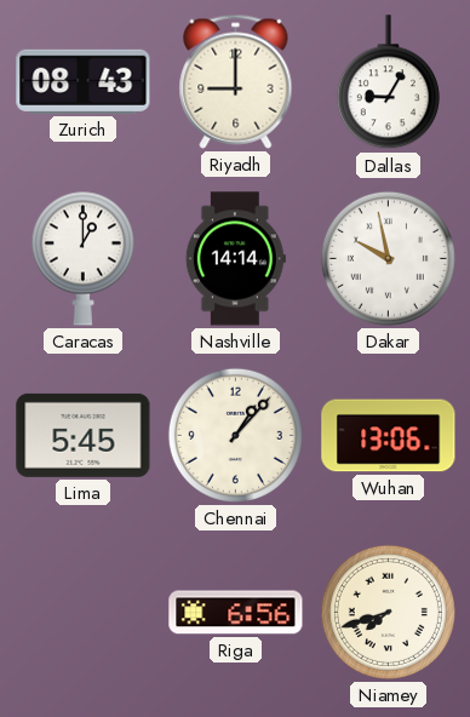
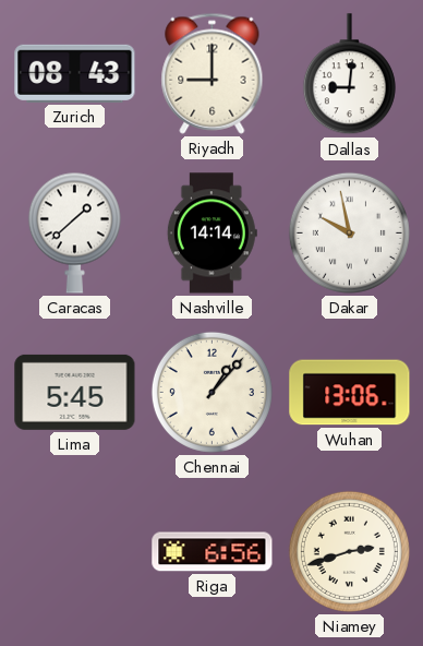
Dallas: 9:05 -> 9:01
Caracas: 1:00 -> 1:38
Niamey: 7:42 -> 2:42
